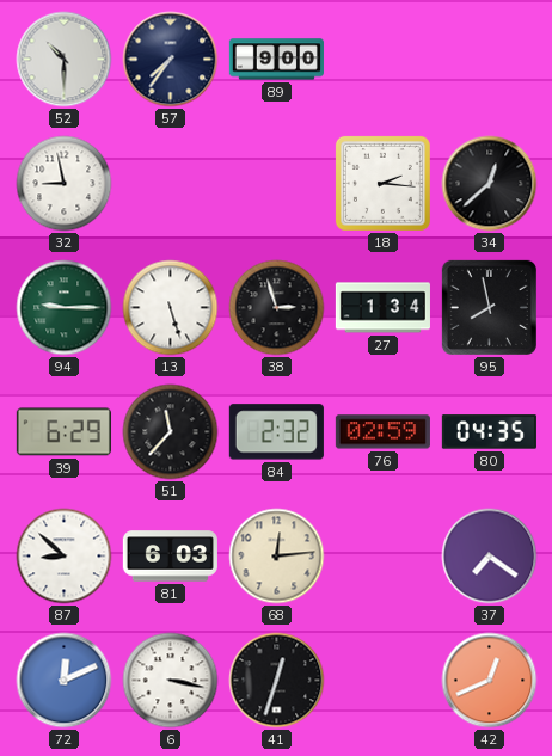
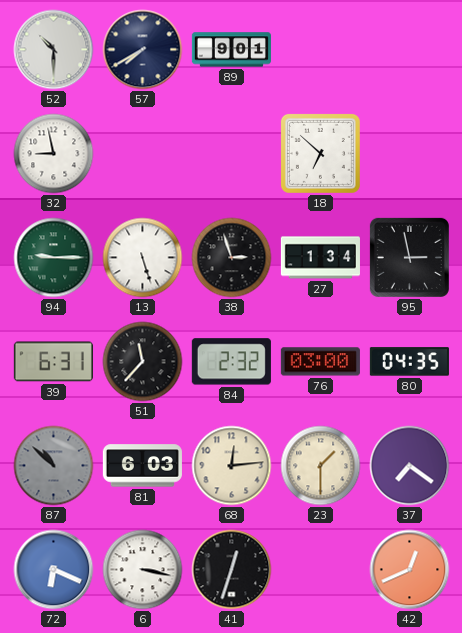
57: 7:36 -> 7:40
89: 9:00 -> 9:01
18: 2:16 -> 6:52
34: 12:38 -> none
95: 7:58 -> 2:58
39: 6:29 -> 6:31
76: 02:59 -> 03:00
87: 8:52 -> 10:52
87 dial: white -> grey
23: none -> 1:30
72: 12:11 -> 6:19
